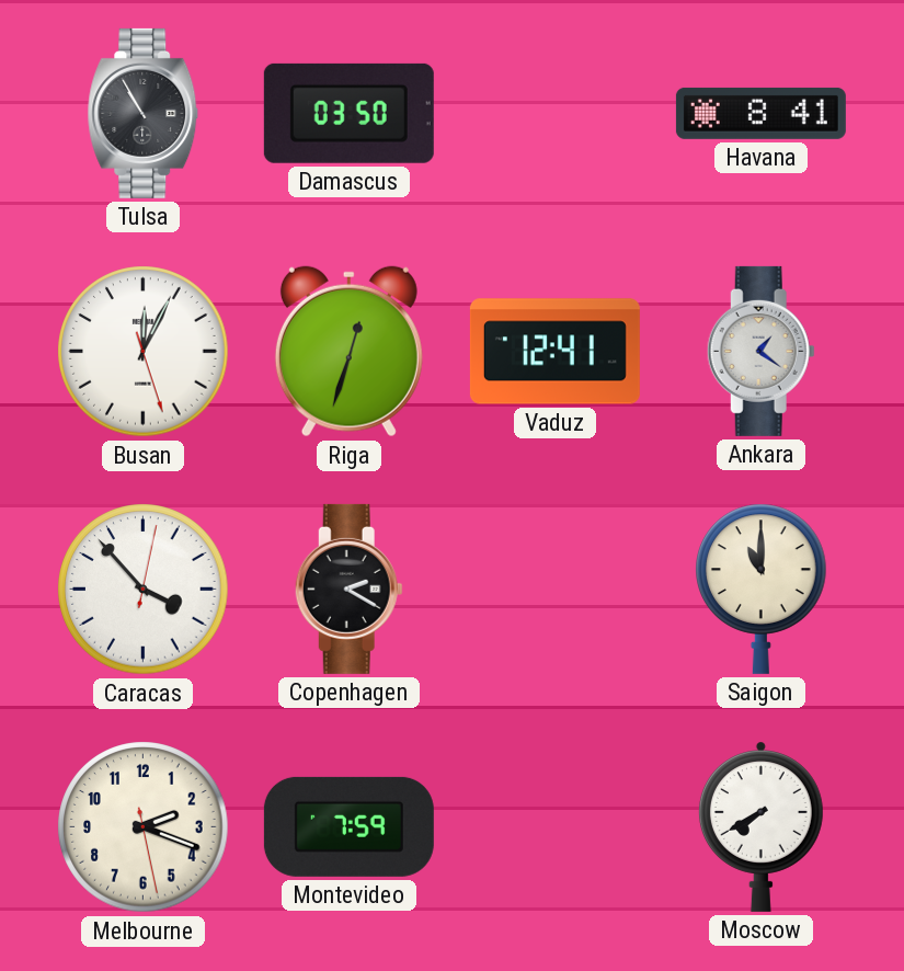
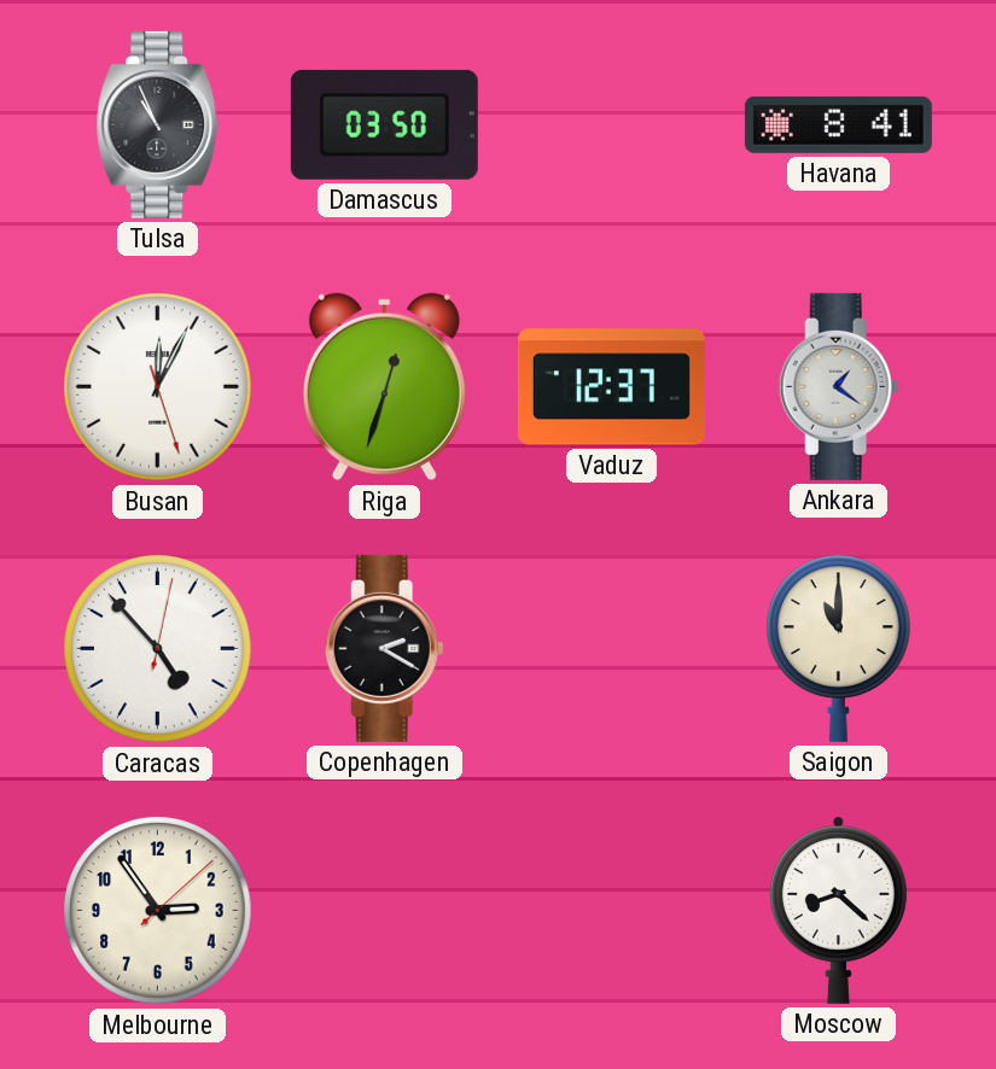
Tulsa: 10:55 -> 10:56
Vaduz: 12:41 -> 12:37
Caracas: 3:53 -> 4:53
Melbourne: 2:18 -> 2:54
Montevideo: 7:59 -> none
Moscow: 7:40 -> 8:22
